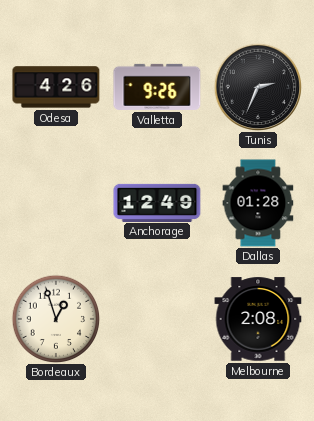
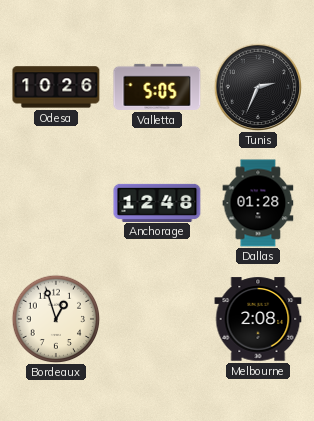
Odesa: 4:26 -> 10:26
Valletta: 9:26 -> 5:05
Anchorage: 12:49 -> 12:48
